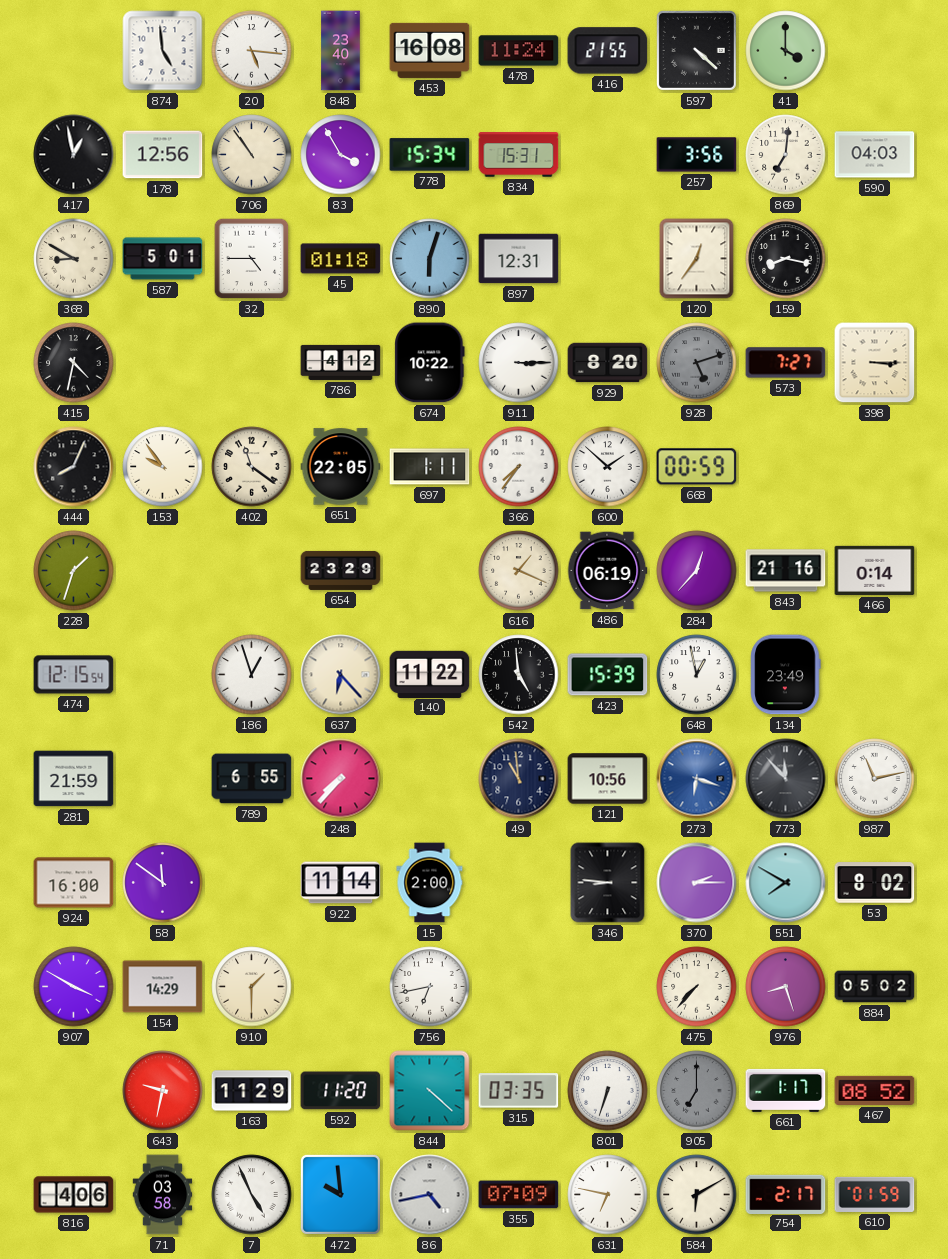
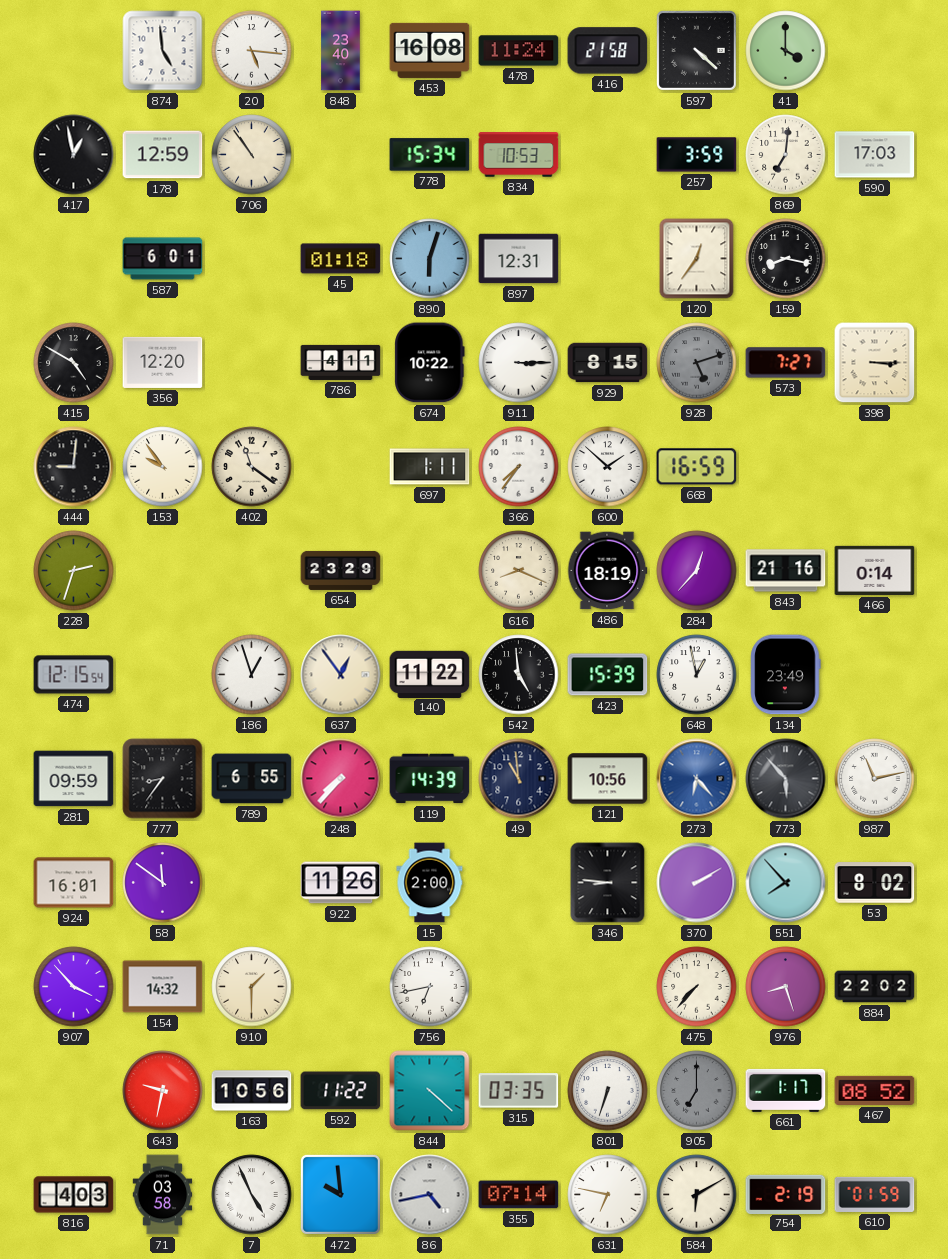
416: 21:55 -> 21:58
178: 12:56 -> 12:59
83: 3:55 -> none
834: 15:31 -> 10:53
257: 3:56 -> 3:59
590: 04:03 -> 17:03
368: 8:50 -> none
587: 5:01 -> 6:01
32: 4:45 -> none
415: 4:32 -> 4:50
356: none -> 12:20
786: 4:12 -> 4:11
929: 8:20 -> 8:15
444: 8:04 -> 9:01
651: 22:05 -> none
668: 00:59 -> 16:59
228: 1:33 -> 2:33
616: 1:19 -> 8:19
486: 06:19 -> 18:19
637: 6:23 -> 12:54
281: 21:59 -> 09:59
777: none -> 8:36
119: none -> 14:39
273: 6:18 -> 6:23
773: 11:53 -> 5:53
924: 16:00 -> 16:01
922: 11:14 -> 11:26
370: 2:15 -> 2:10
551: 7:50 -> 7:53
907: 3:50 -> 3:53
154: 14:29 -> 14:32
884: 05:02 -> 22:02
163: 11:29 -> 10:56
592: 11:20 -> 11:22
816: 4:06 -> 4:03
355: 07:09 -> 07:14
754: 2:17 -> 2:19
